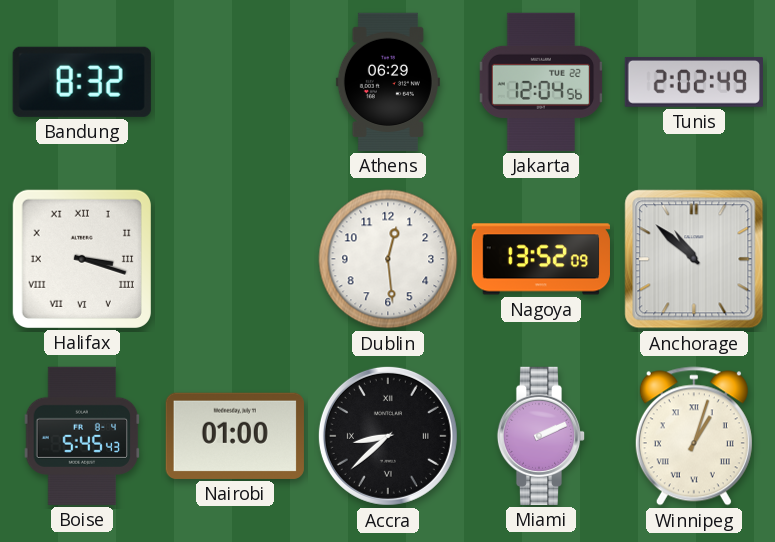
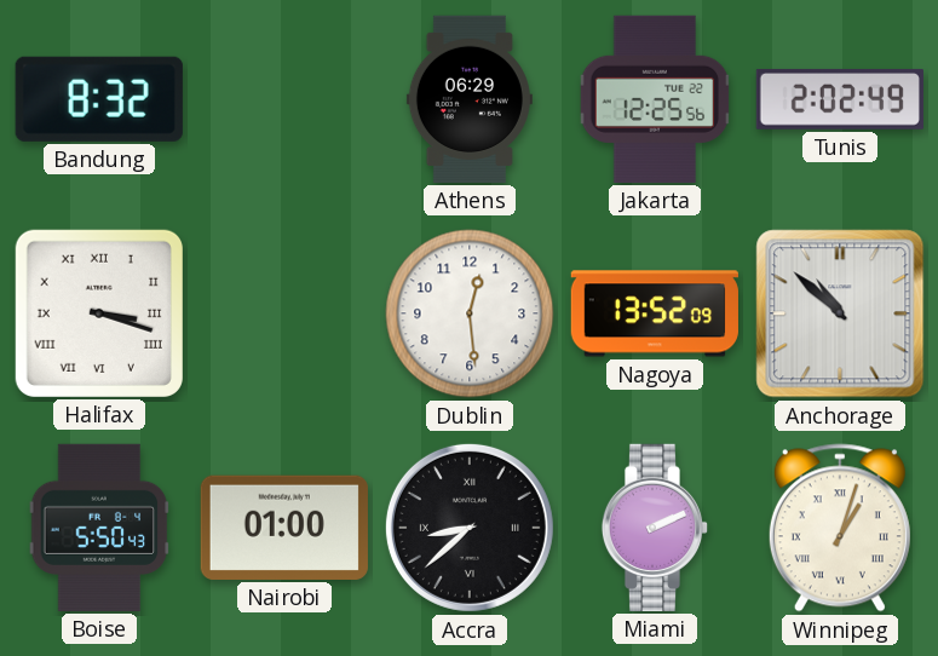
Jakarta: 12:04 -> 12:25
Boise: 5:45 -> 5:50
